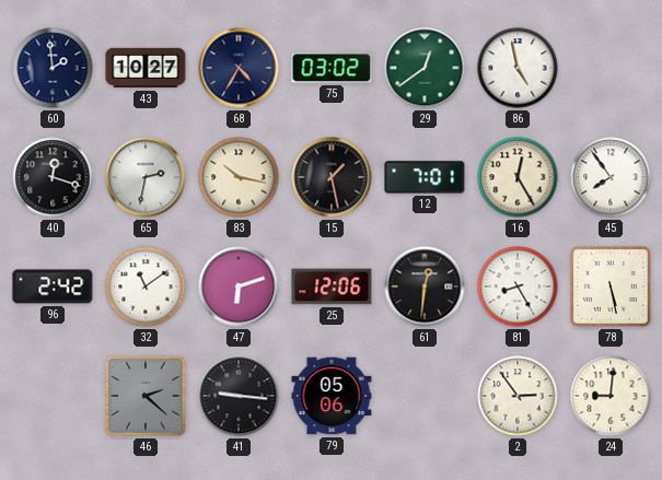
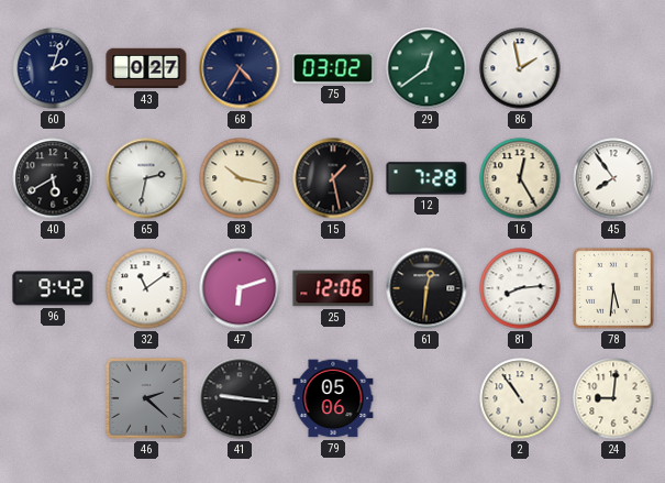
60: 1:59 -> 2:03
43: 10:27 -> 0:27
86: 4:58 -> 1:58
40: 12:18 -> 5:40
12: 7:01 -> 7:28
96: 2:42 -> 9:42
81: 8:25 -> 8:14
78: 5:28 -> 5:31
2: 2:54 -> 10:54
